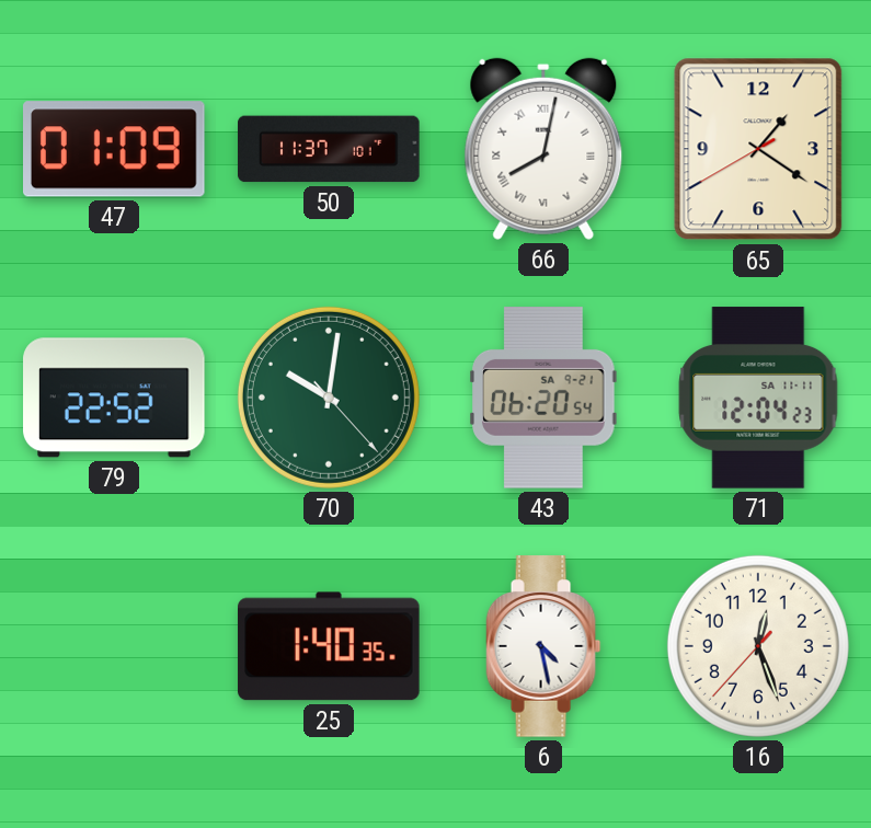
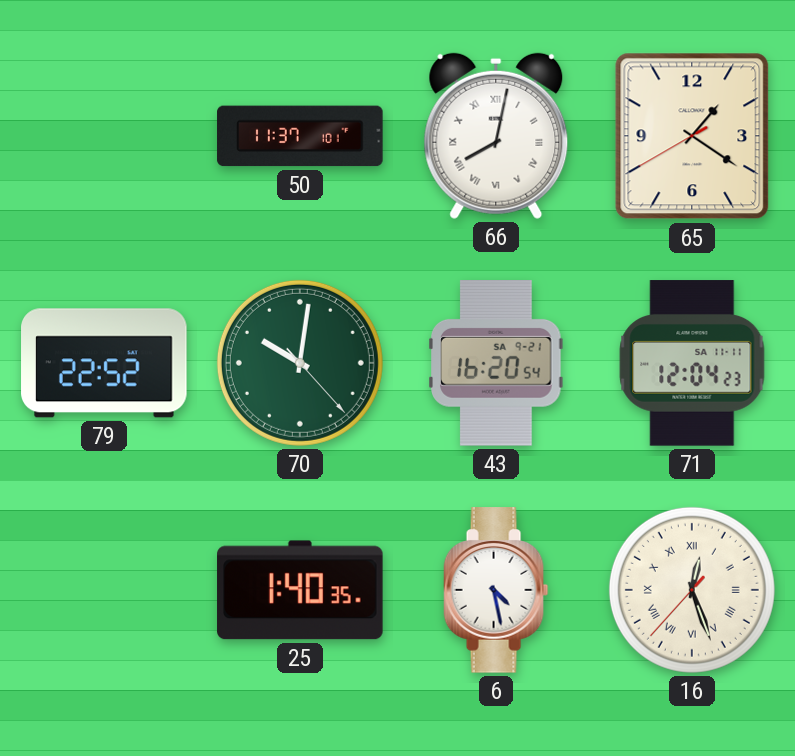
47: 01:09 -> none
43: 06:20 -> 16:20
16 numerals: Arabic -> Roman
